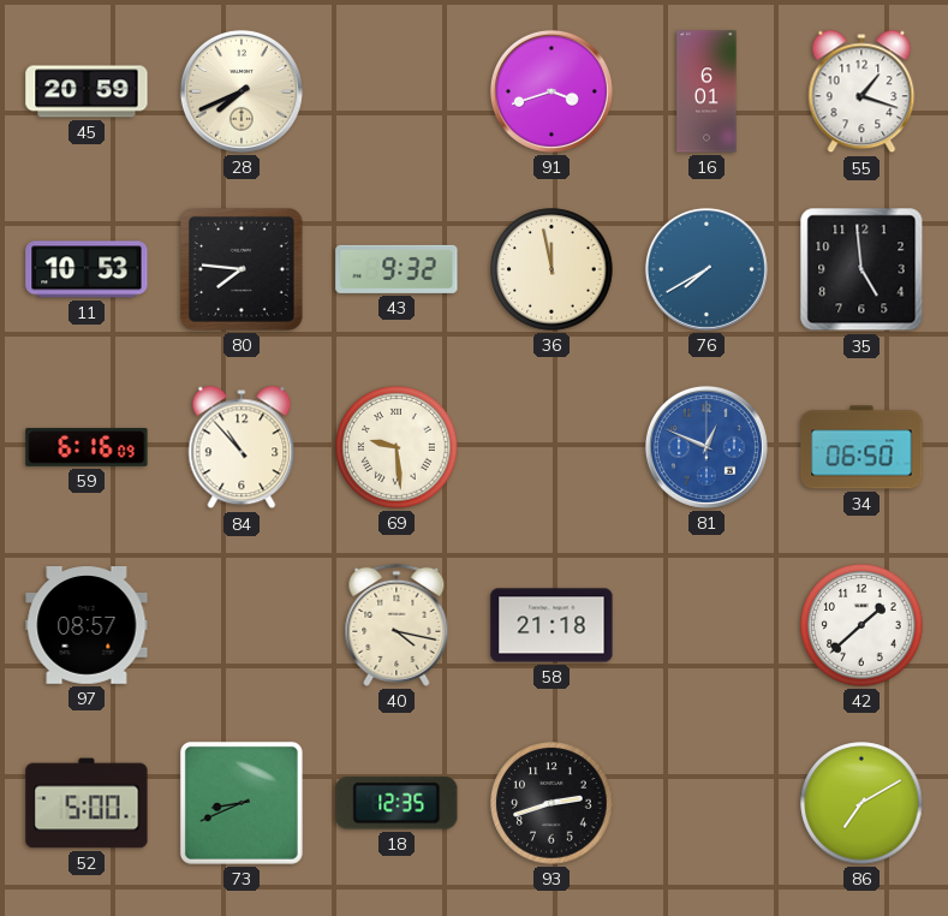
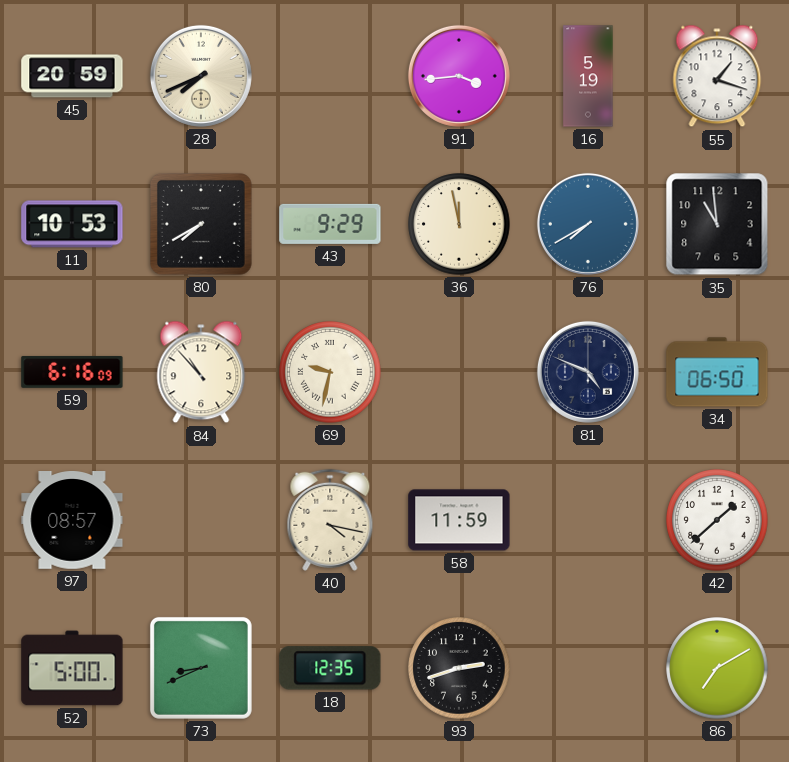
91: 3:42 -> 3:44
16: 6:01 -> 5:19
80: 7:46 -> 7:40
43: 9:32 -> 9:29
35: 4:59 -> 10:59
69: 9:29 -> 9:32
81: 12:49 -> 4:49
81 dial: blue -> navy
58: 21:18 -> 11:59
